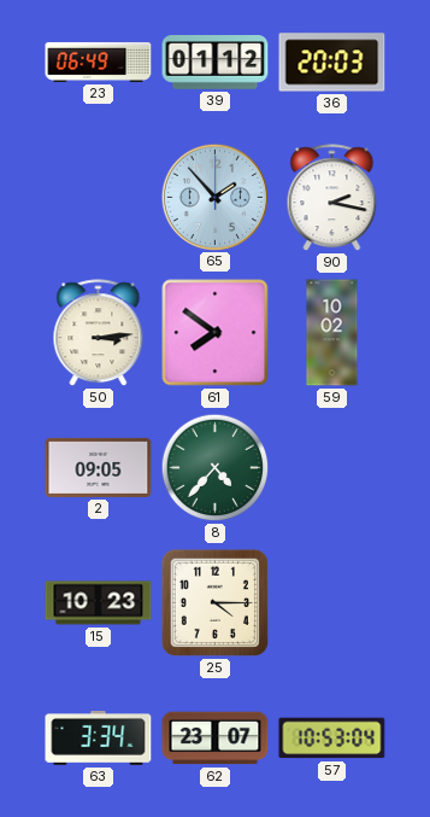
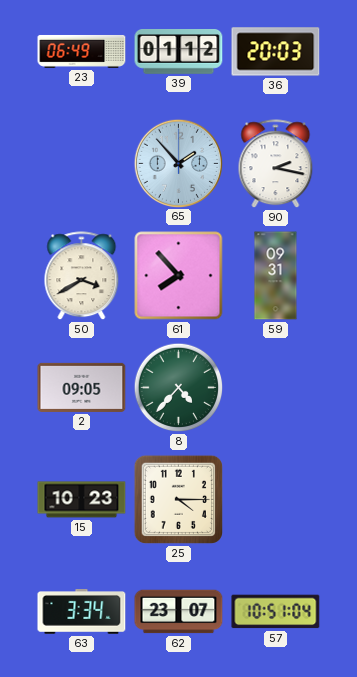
50: 3:14 -> 3:40
61: 7:51 -> 7:53
59: 10:02 -> 09:31
57: 10:53 -> 10:51
